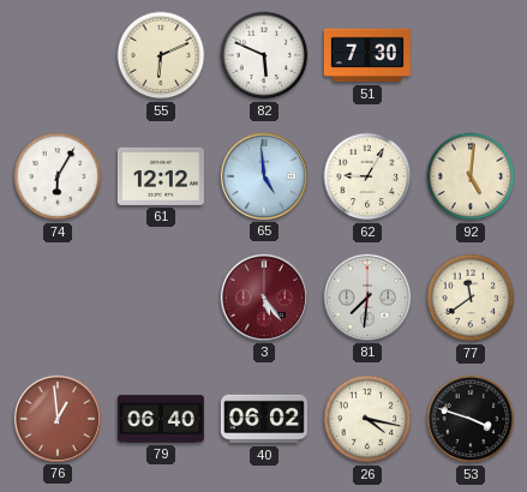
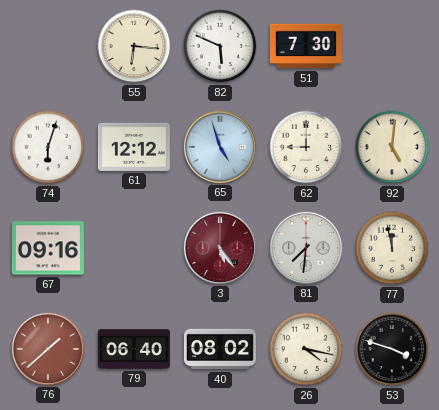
55: 6:11 -> 6:16
74: 6:05 -> 6:03
65: 4:59 -> 4:57
62: 9:05 -> 9:00
67: none -> 09:16
77: 11:39 -> 11:58
76: 12:59 -> 1:38
40: 06:02 -> 08:02
